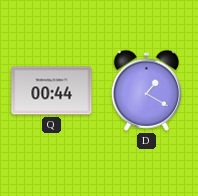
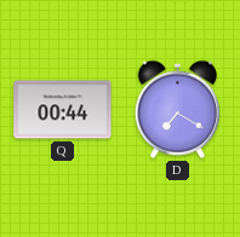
D: 1:20 -> 7:20
